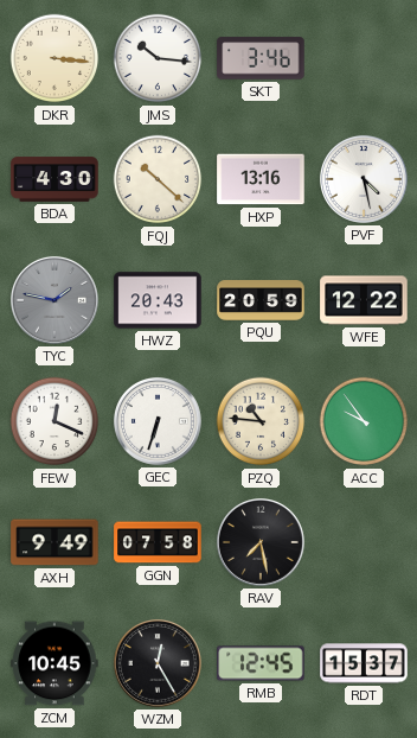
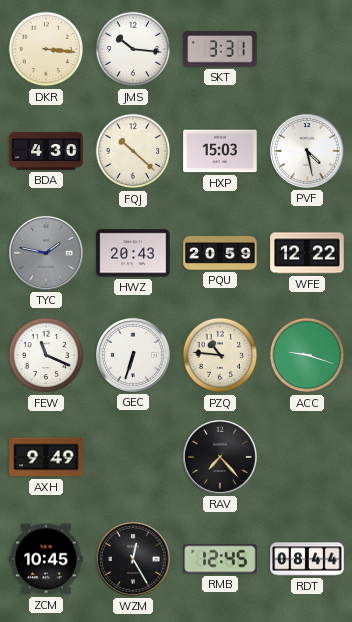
SKT: 3:46 -> 3:31
HXP: 13:16 -> 15:03
FEW: 12:19 -> 11:19
ACC: 9:54 -> 9:18
GGN: 07:58 -> none
RAV: 7:28 -> 7:23
RDT: 15:37 -> 08:44
